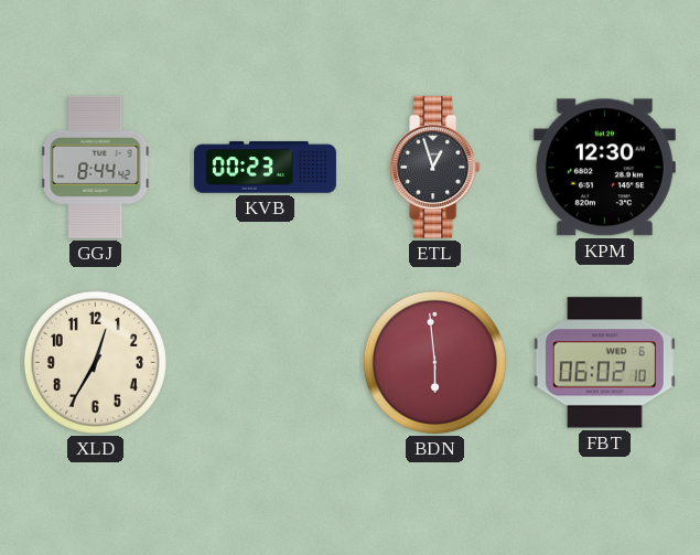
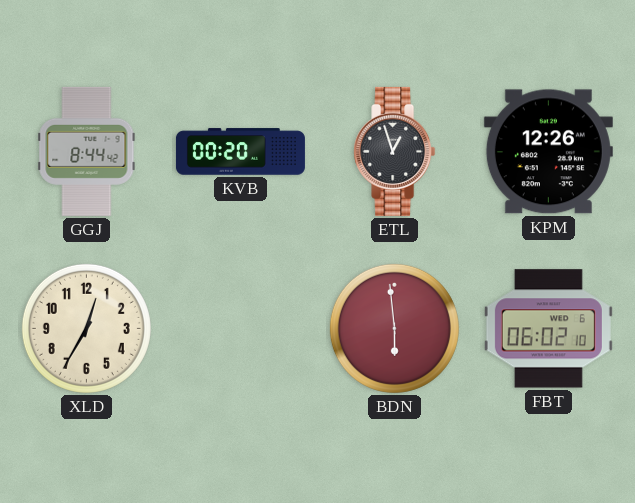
KVB: 00:23 -> 00:20
KPM: 12:30 -> 12:26
